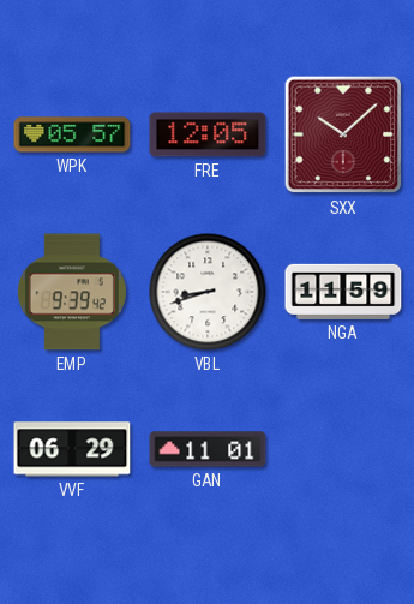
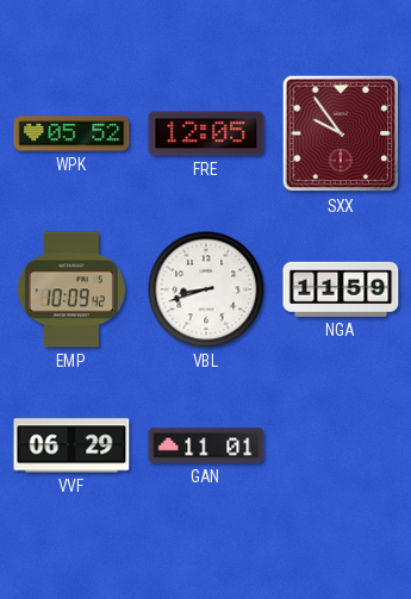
WPK: 05:57 -> 05:52
SXX: 10:08 -> 9:54
EMP: 9:39 -> 10:09
